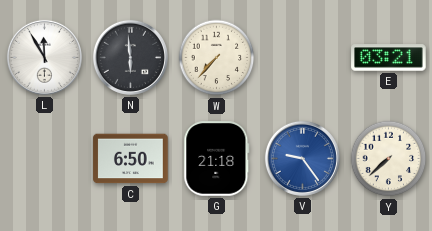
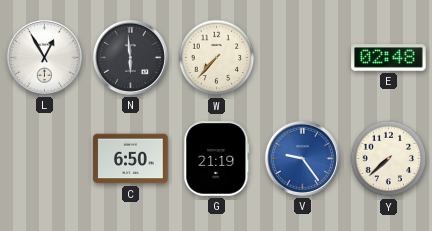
L: 11:55 -> 12:55
E: 03:21 -> 02:48
G: 21:18 -> 21:19
